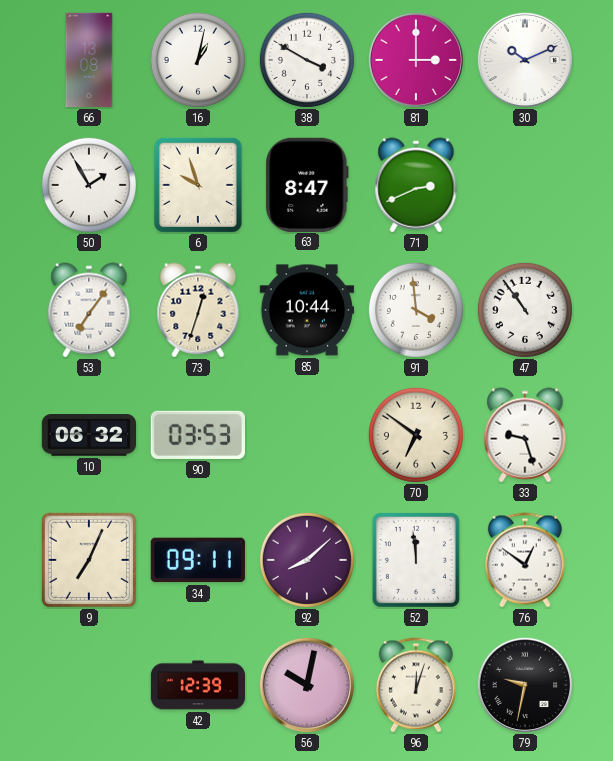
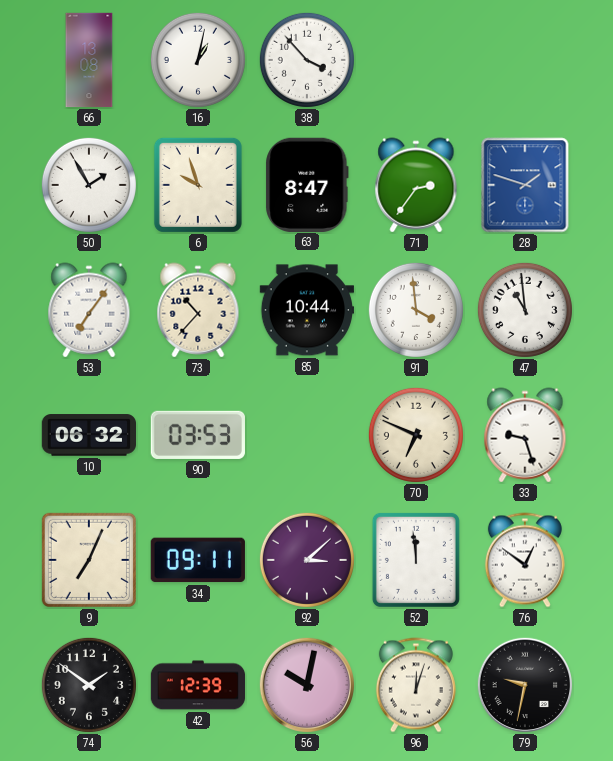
38: 3:50 -> 3:53
81: 3:00 -> none
30: 10:11 -> none
71: 2:41 -> 2:36
28: none -> 1:48
73: 12:33 -> 10:37
47: 10:54 -> 10:59
70: 6:51 -> 6:49
92: 8:08 -> 3:08
74: none -> 1:51
